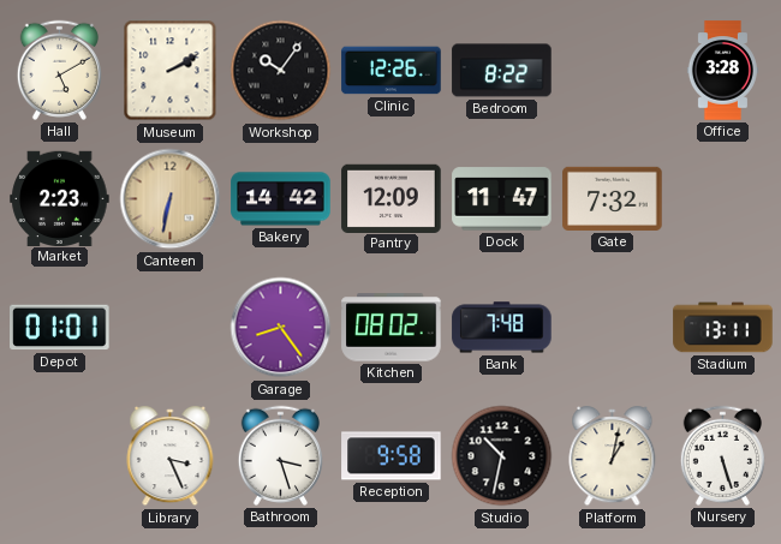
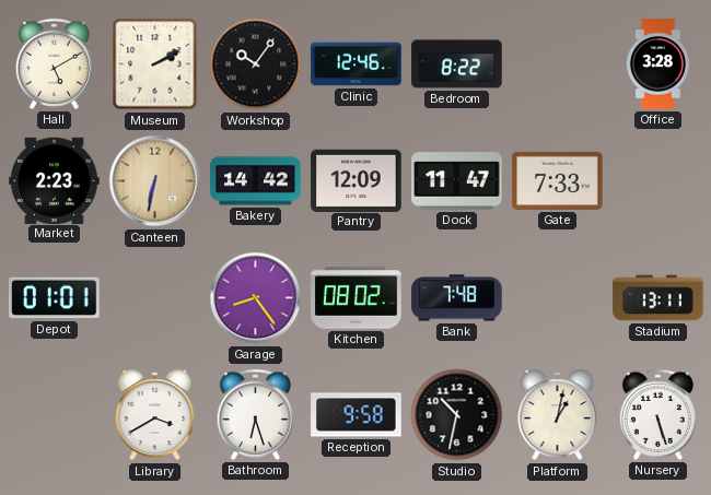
Clinic: 12:26 -> 12:46
Gate: 7:32 -> 7:33
Library: 3:26 -> 3:40
Bathroom: 3:27 -> 6:27
